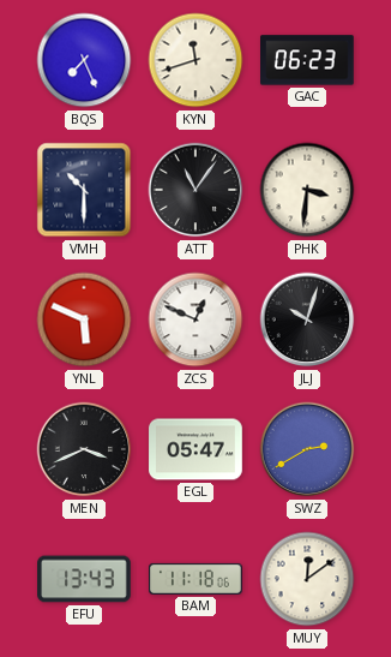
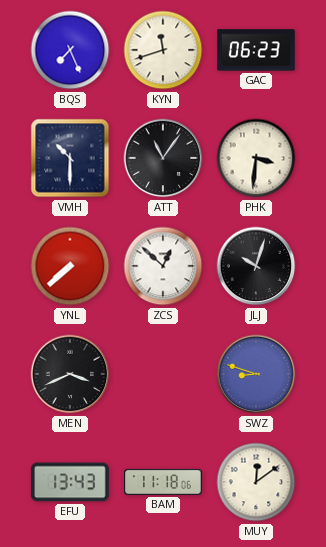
YNL: 5:49 -> 7:38
ZCS: 12:49 -> 12:52
EGL: 05:47 -> none
SWZ: 2:40 -> 8:48
